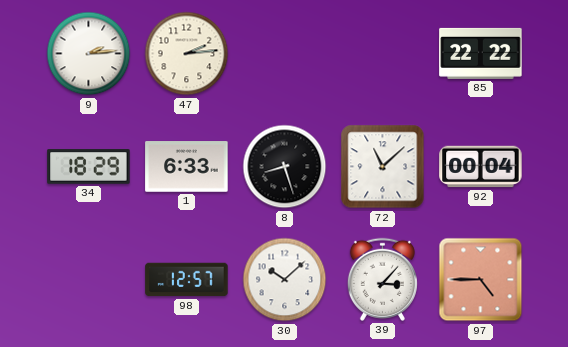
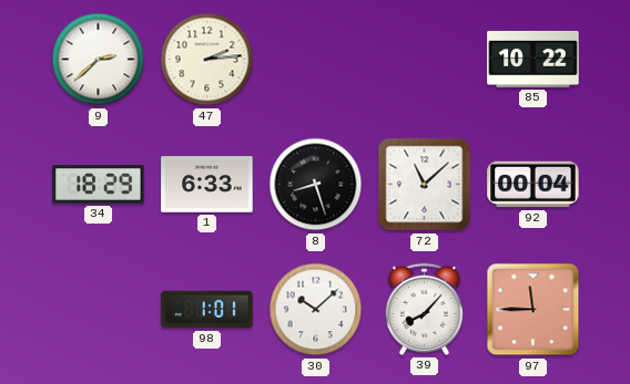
9: 2:14 -> 2:38
85: 22:22 -> 10:22
98: 12:57 -> 1:01
39: 3:07 -> 8:07
97: 4:45 -> 11:45
